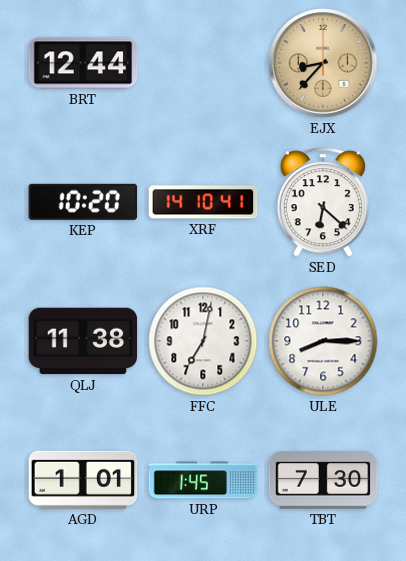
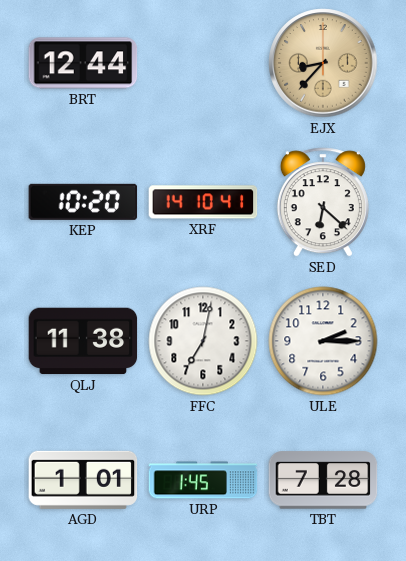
ULE: 8:15 -> 2:15
TBT: 7:30 -> 7:28
